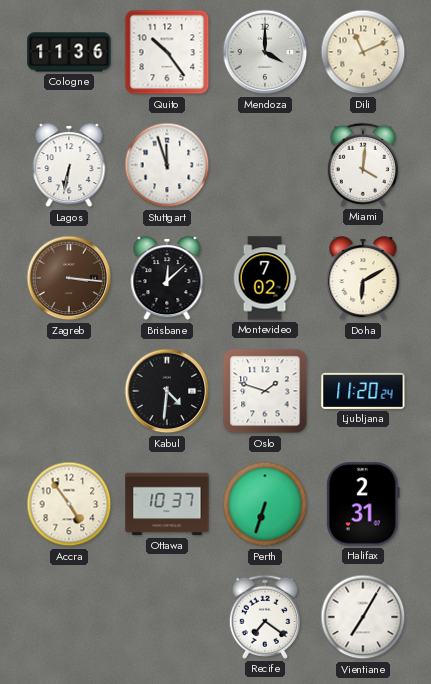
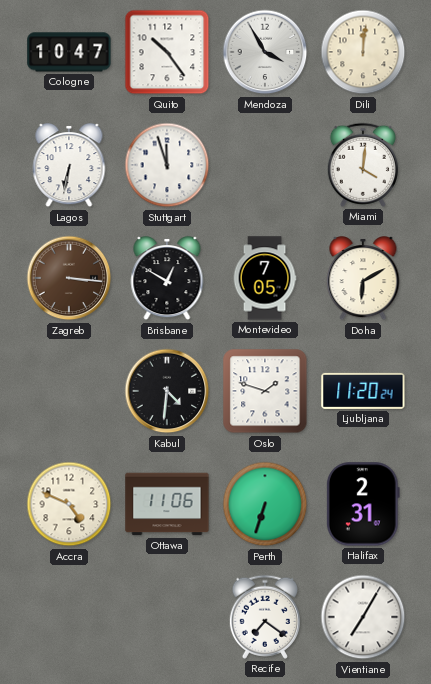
Cologne: 11:36 -> 10:47
Mendoza: 4:00 -> 3:55
Dili: 11:11 -> 12:01
Brisbane: 12:08 -> 12:50
Montevideo: 7:02 -> 7:05
Accra: 4:54 -> 4:49
Ottawa: 10:37 -> 11:06
